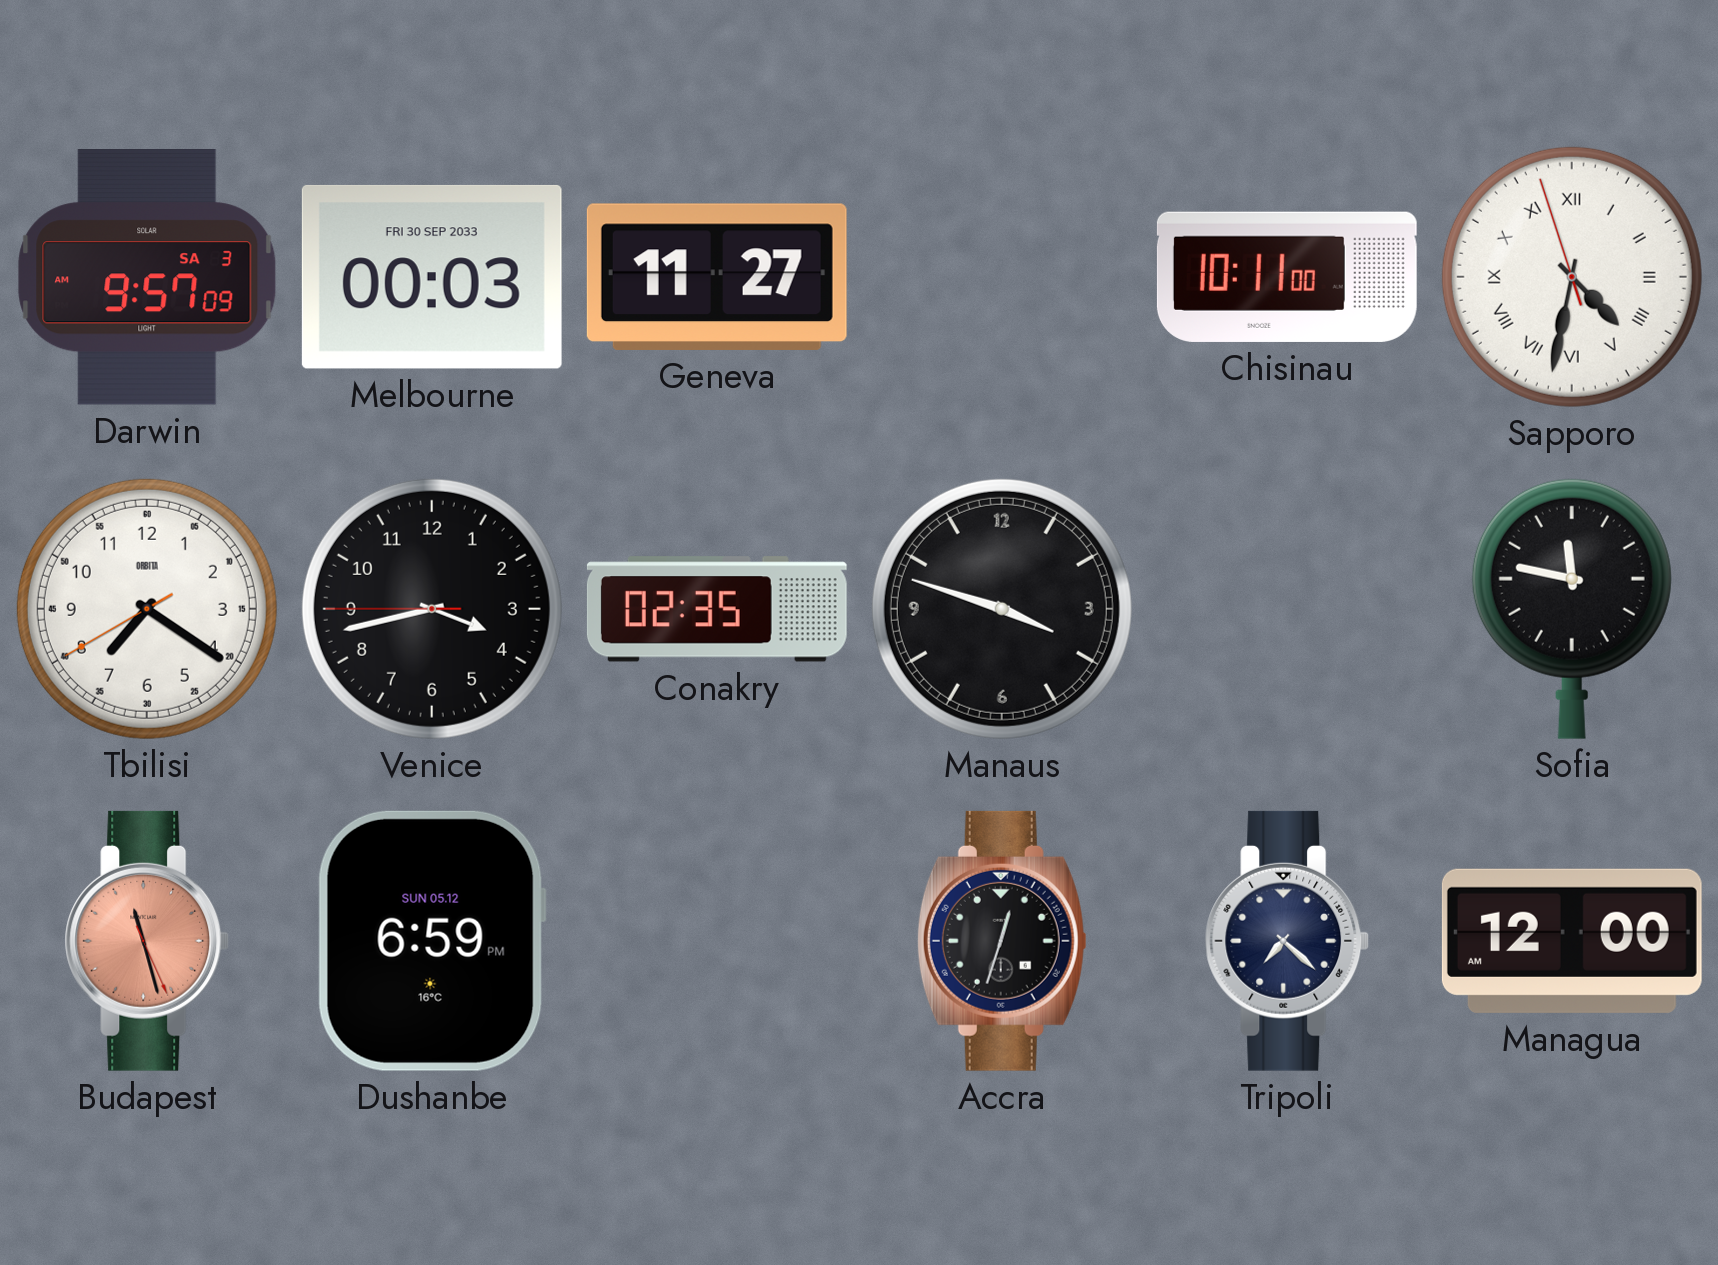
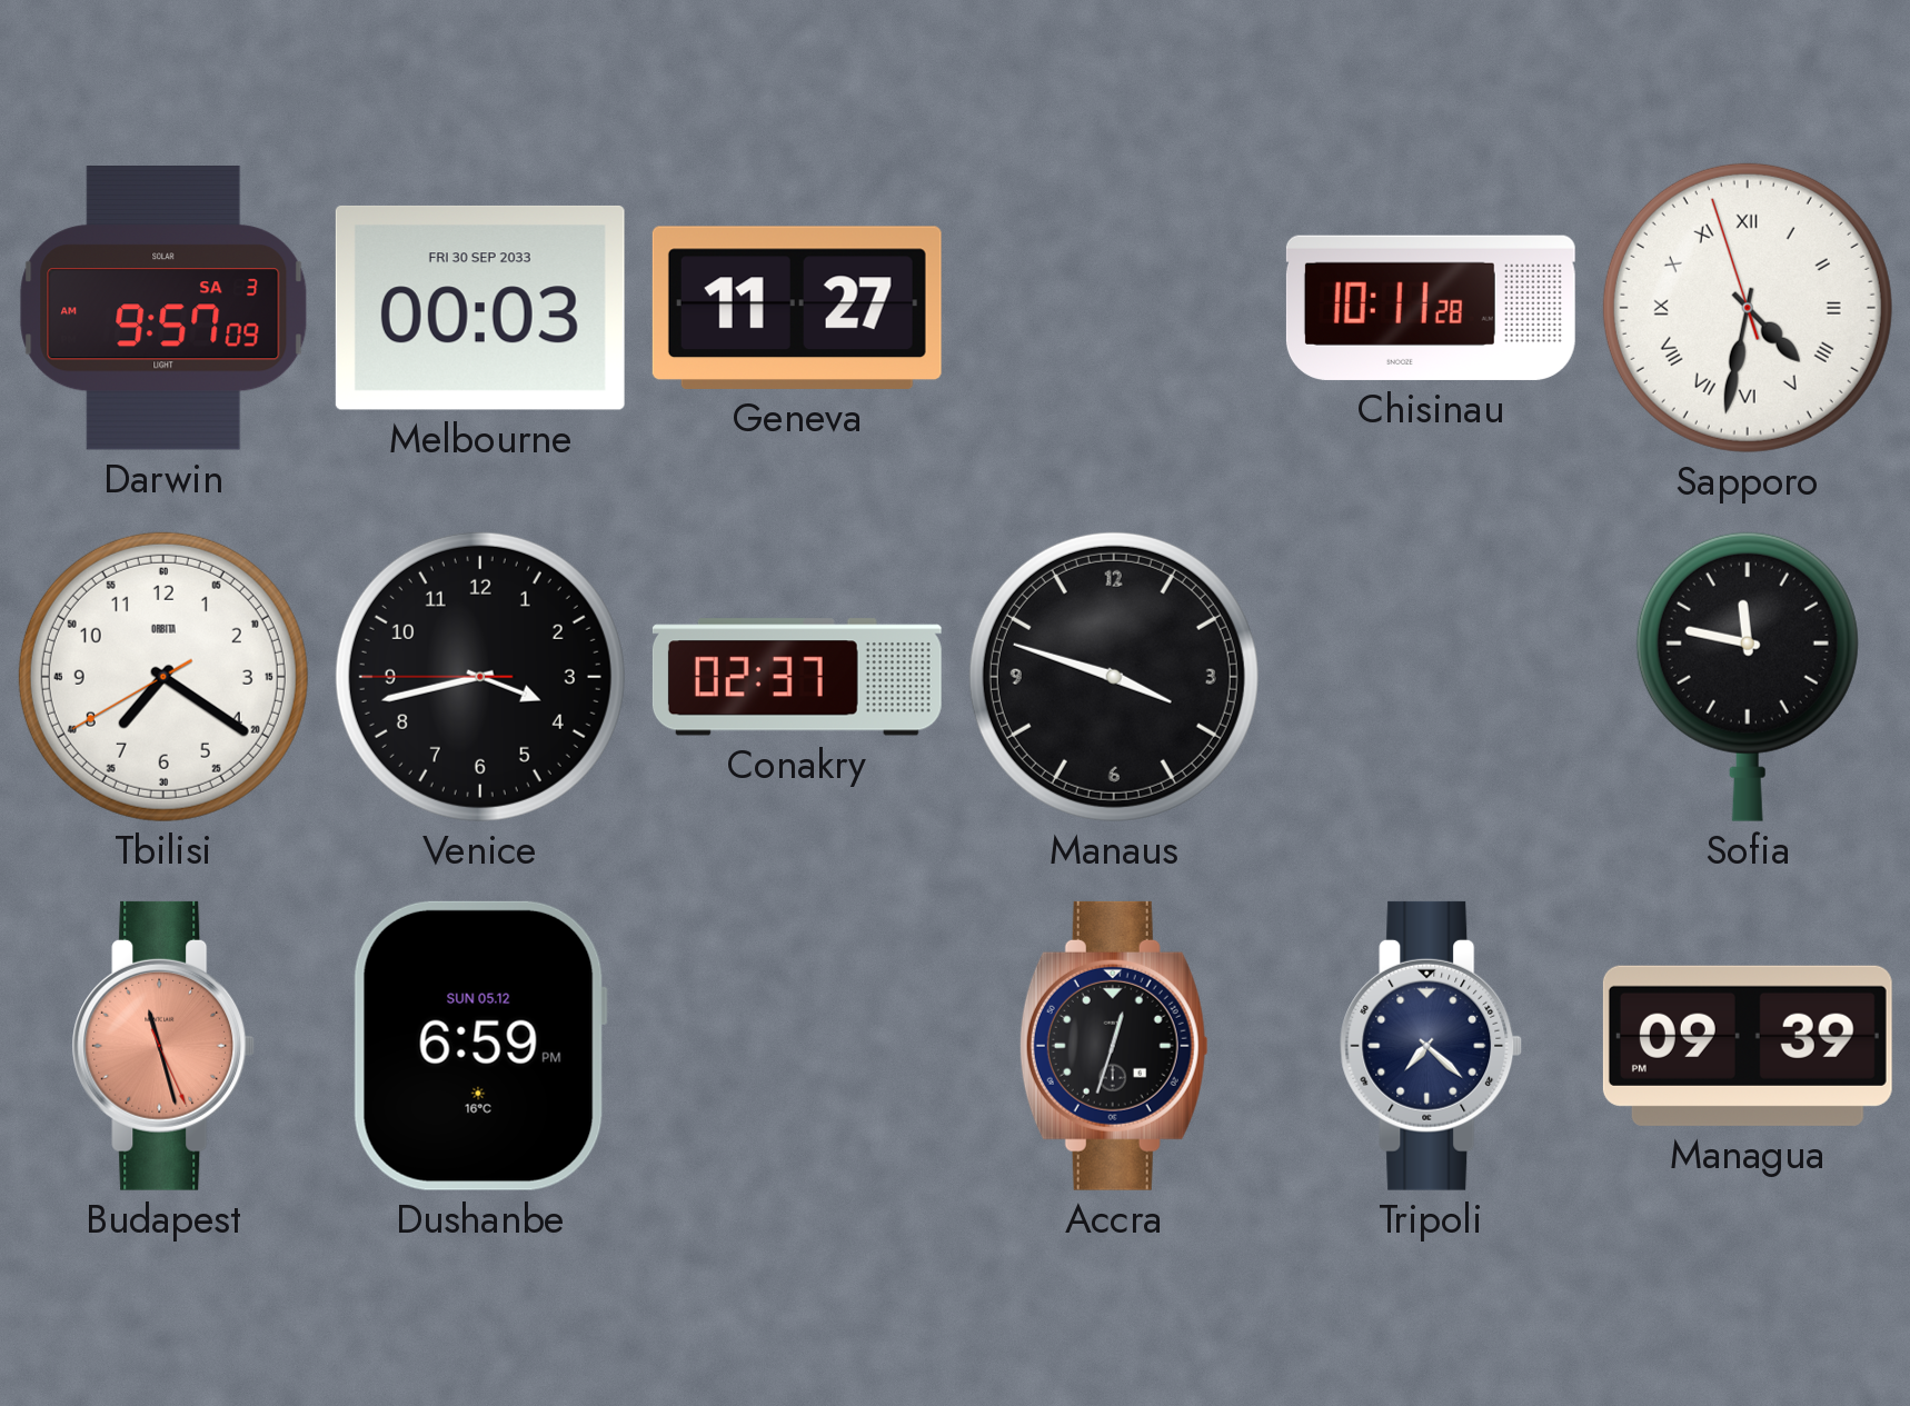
Chisinau: 10:11:00 -> 10:11:28
Conakry: 02:35 -> 02:37
Managua: 12:00 -> 09:39
